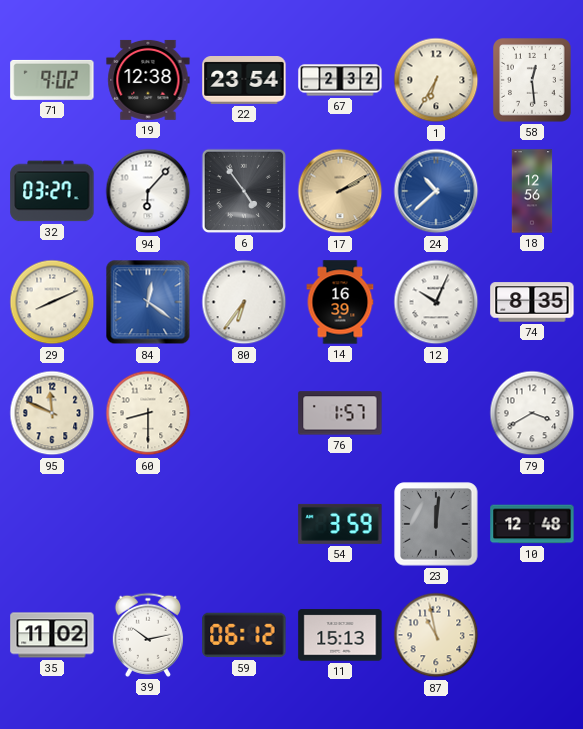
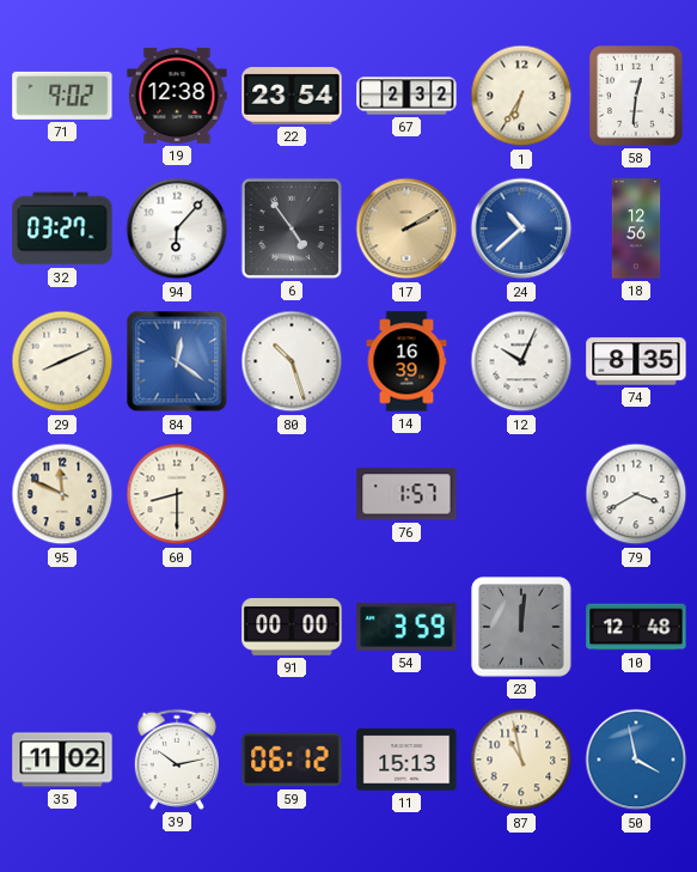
58: 12:29 -> 12:31
80: 6:36 -> 10:27
91: none -> 00:00
50: none -> 3:58
